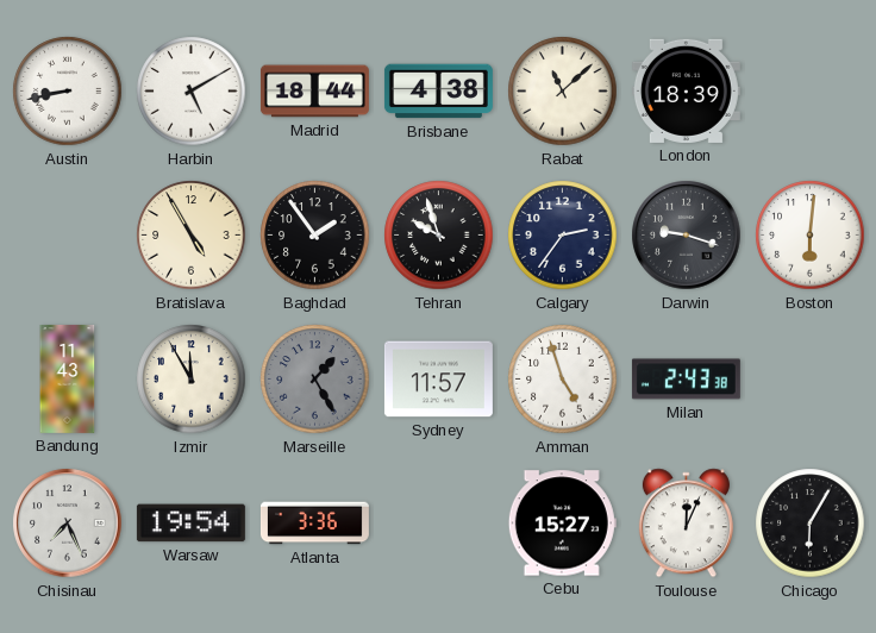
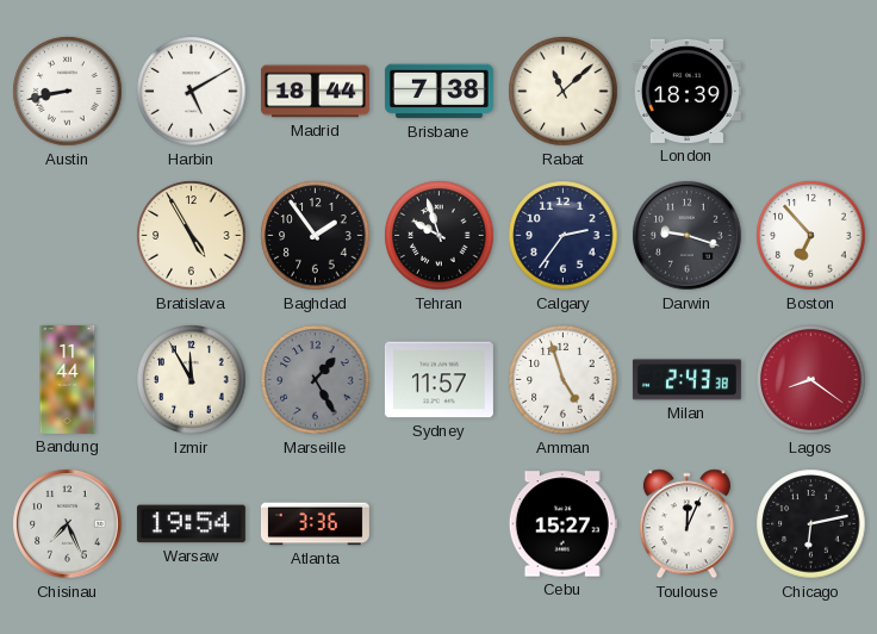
Brisbane: 4:38 -> 7:38
Boston: 6:01 -> 6:53
Bandung: 11:43 -> 11:44
Lagos: none -> 8:21
Chicago: 6:05 -> 6:13
